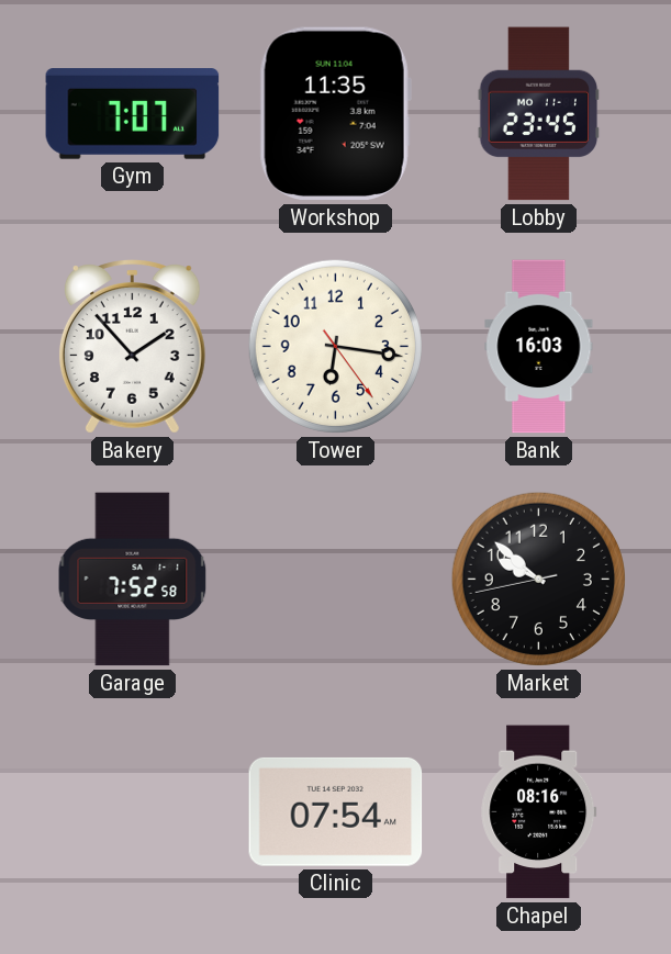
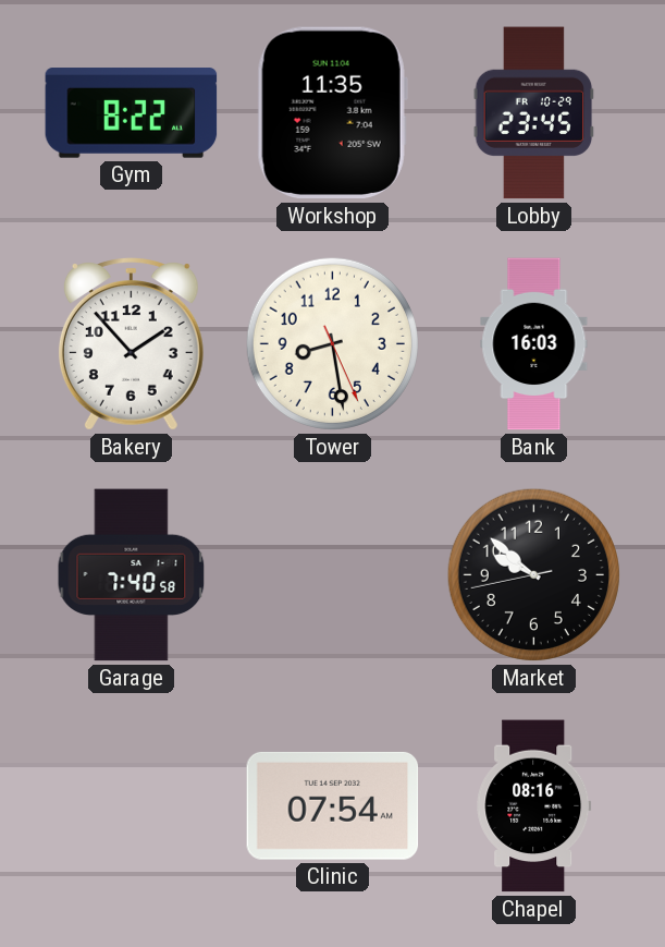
Gym: 7:07 -> 8:22
Lobby date: MO 11-1 -> FR 10-29
Tower: 6:16 -> 8:28
Garage: 7:52 -> 7:40
